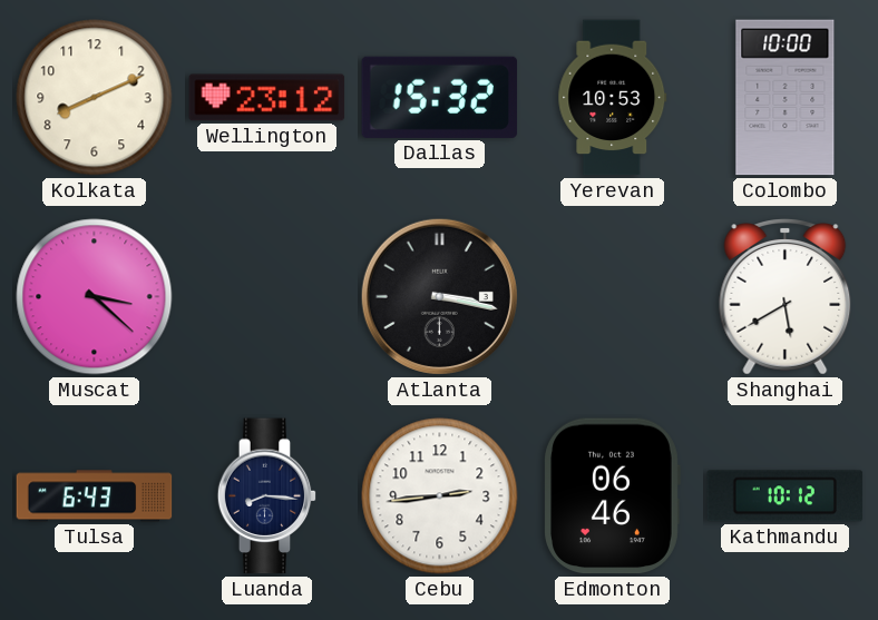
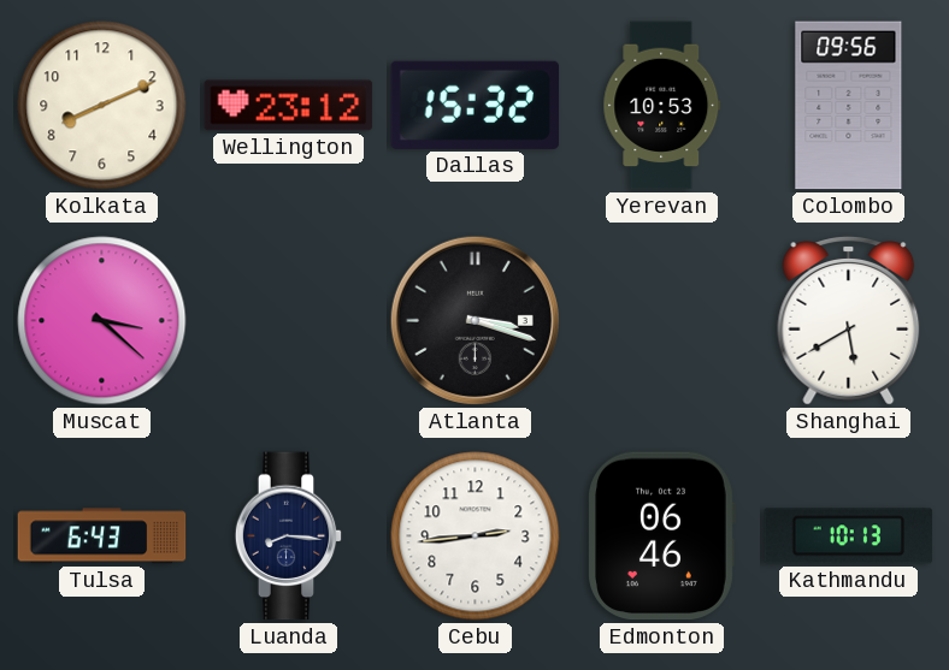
Colombo: 10:00 -> 09:56
Atlanta: 3:17 -> 3:18
Kathmandu: 10:12 -> 10:13
